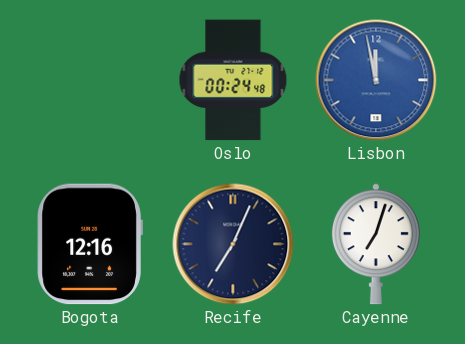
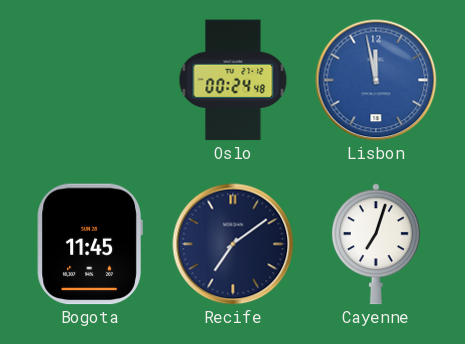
Bogota: 12:16 -> 11:45
Recife: 7:04 -> 7:09
